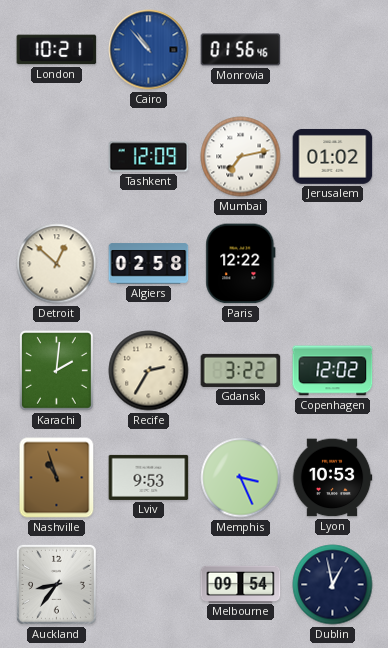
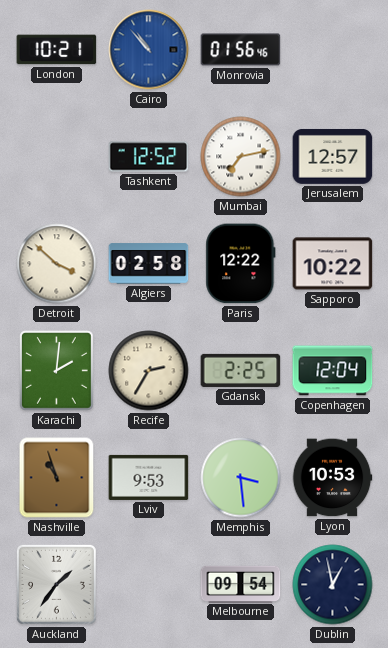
Tashkent: 12:09 -> 12:52
Jerusalem: 01:02 -> 12:57
Detroit: 12:52 -> 3:52
Sapporo: none -> 10:22
Gdansk: 3:22 -> 2:25
Copenhagen: 12:02 -> 12:04
Memphis: 3:26 -> 3:29
Auckland: 8:36 -> 1:36
